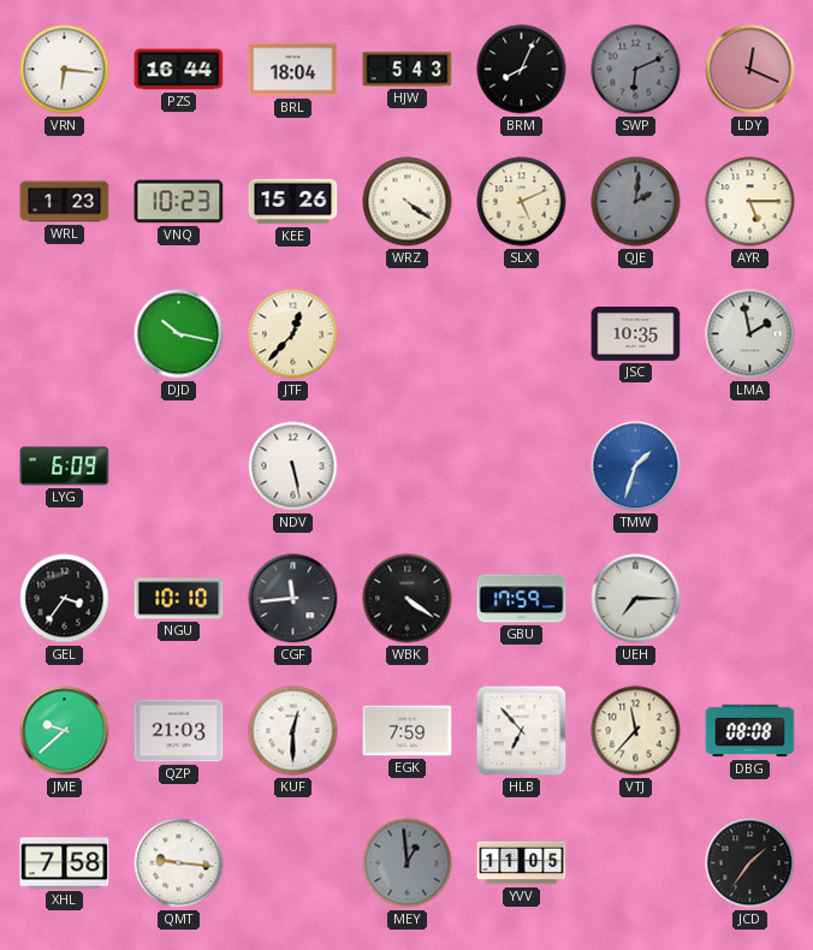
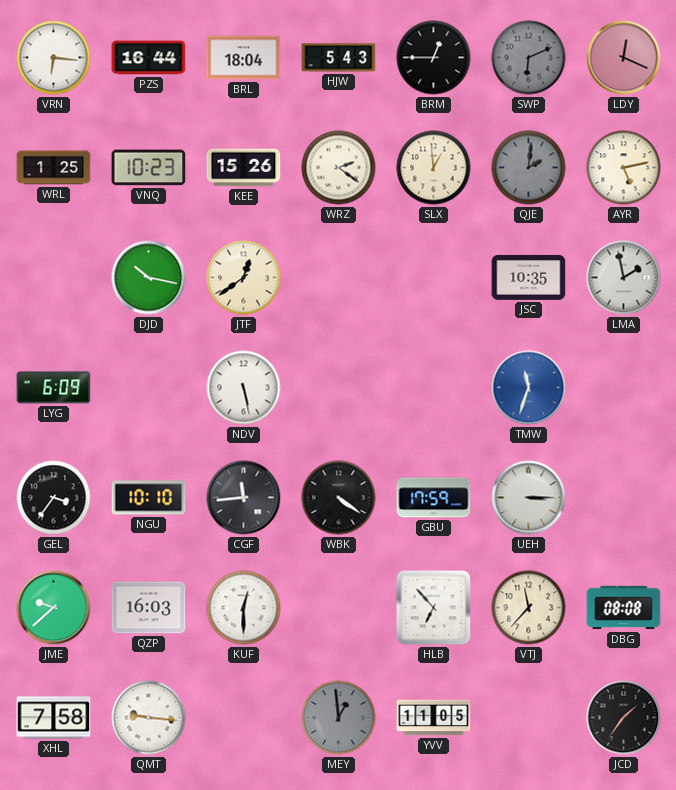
BRM: 8:04 -> 12:45
WRL: 1:23 -> 1:25
WRZ: 4:21 -> 2:21
SLX: 5:11 -> 12:59
AYR: 5:15 -> 5:13
JTF: 12:37 -> 12:39
TMW: 1:33 -> 11:33
UEH: 7:15 -> 3:15
QZP: 21:03 -> 16:03
EGK: 7:59 -> none
